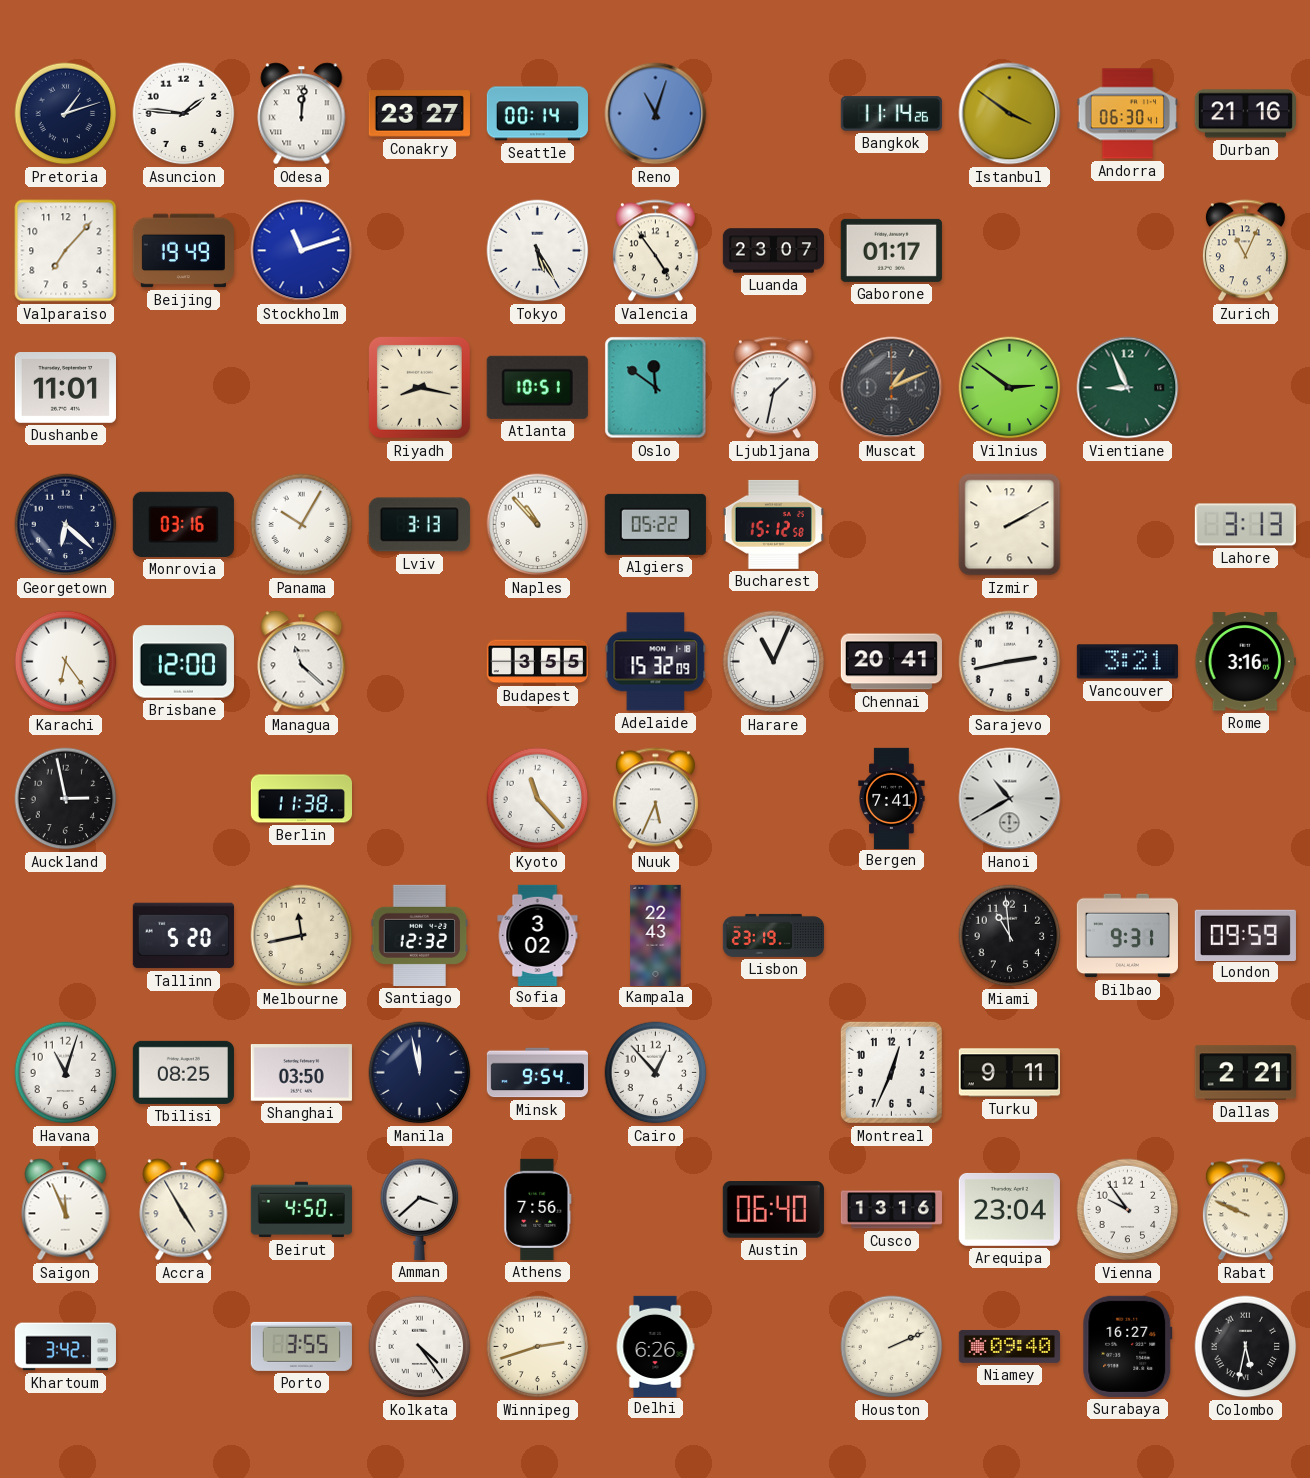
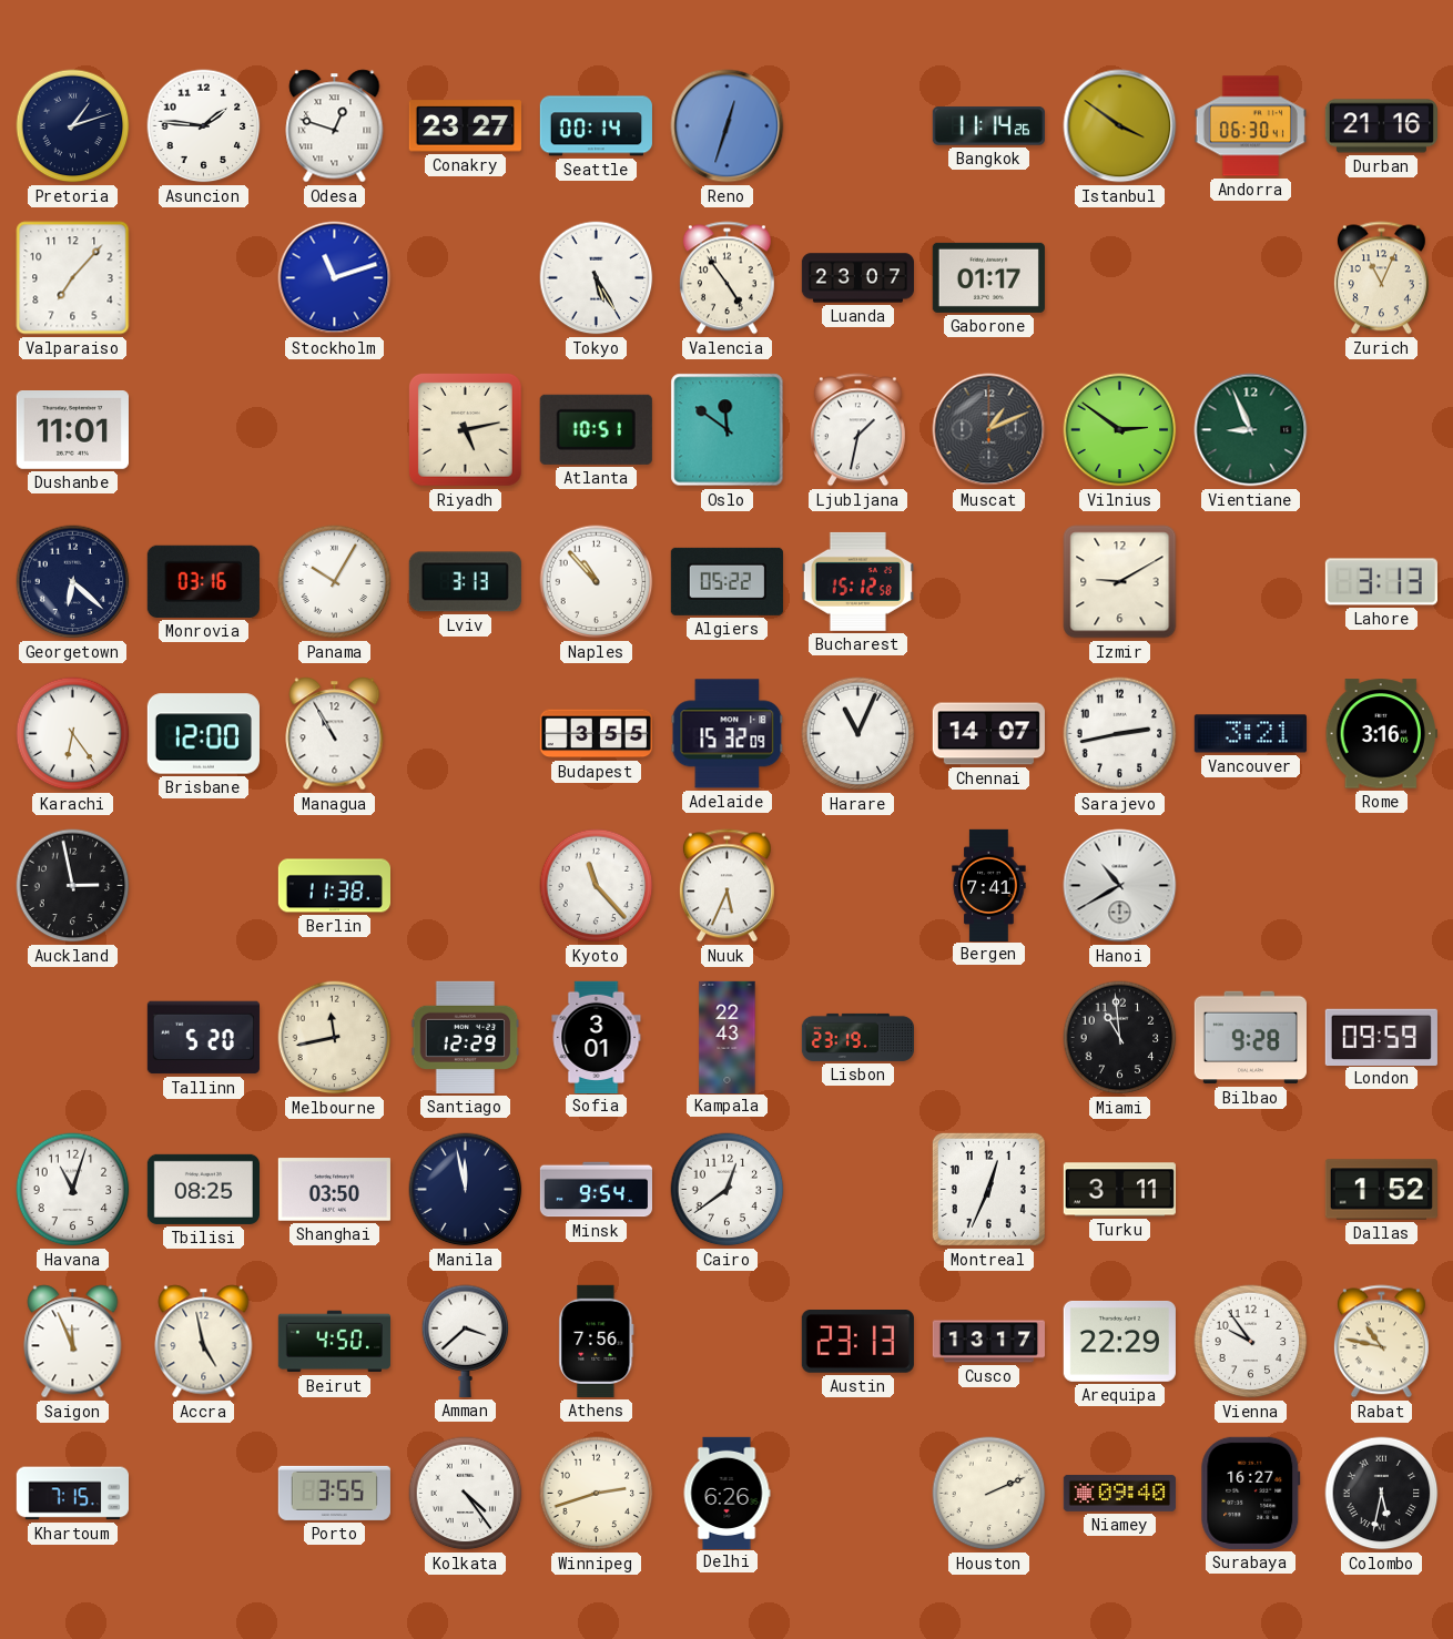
Odesa: 12:01 -> 12:48
Reno: 11:03 -> 12:33
Beijing: 19:49 -> none
Riyadh: 8:17 -> 5:13
Izmir: 2:10 -> 9:10
Managua: 11:22 -> 10:55
Chennai: 20:41 -> 14:07
Santiago: 12:32 -> 12:29
Sofia: 3:02 -> 3:01
Bilbao: 9:31 -> 9:28
Cairo: 12:53 -> 12:39
Turku: 9:11 -> 3:11
Dallas: 2:21 -> 1:52
Accra: 4:55 -> 4:58
Austin: 06:40 -> 23:13
Cusco: 13:16 -> 13:17
Arequipa: 23:04 -> 22:29
Rabat: 9:49 -> 10:47
Khartoum: 3:42 -> 7:15
